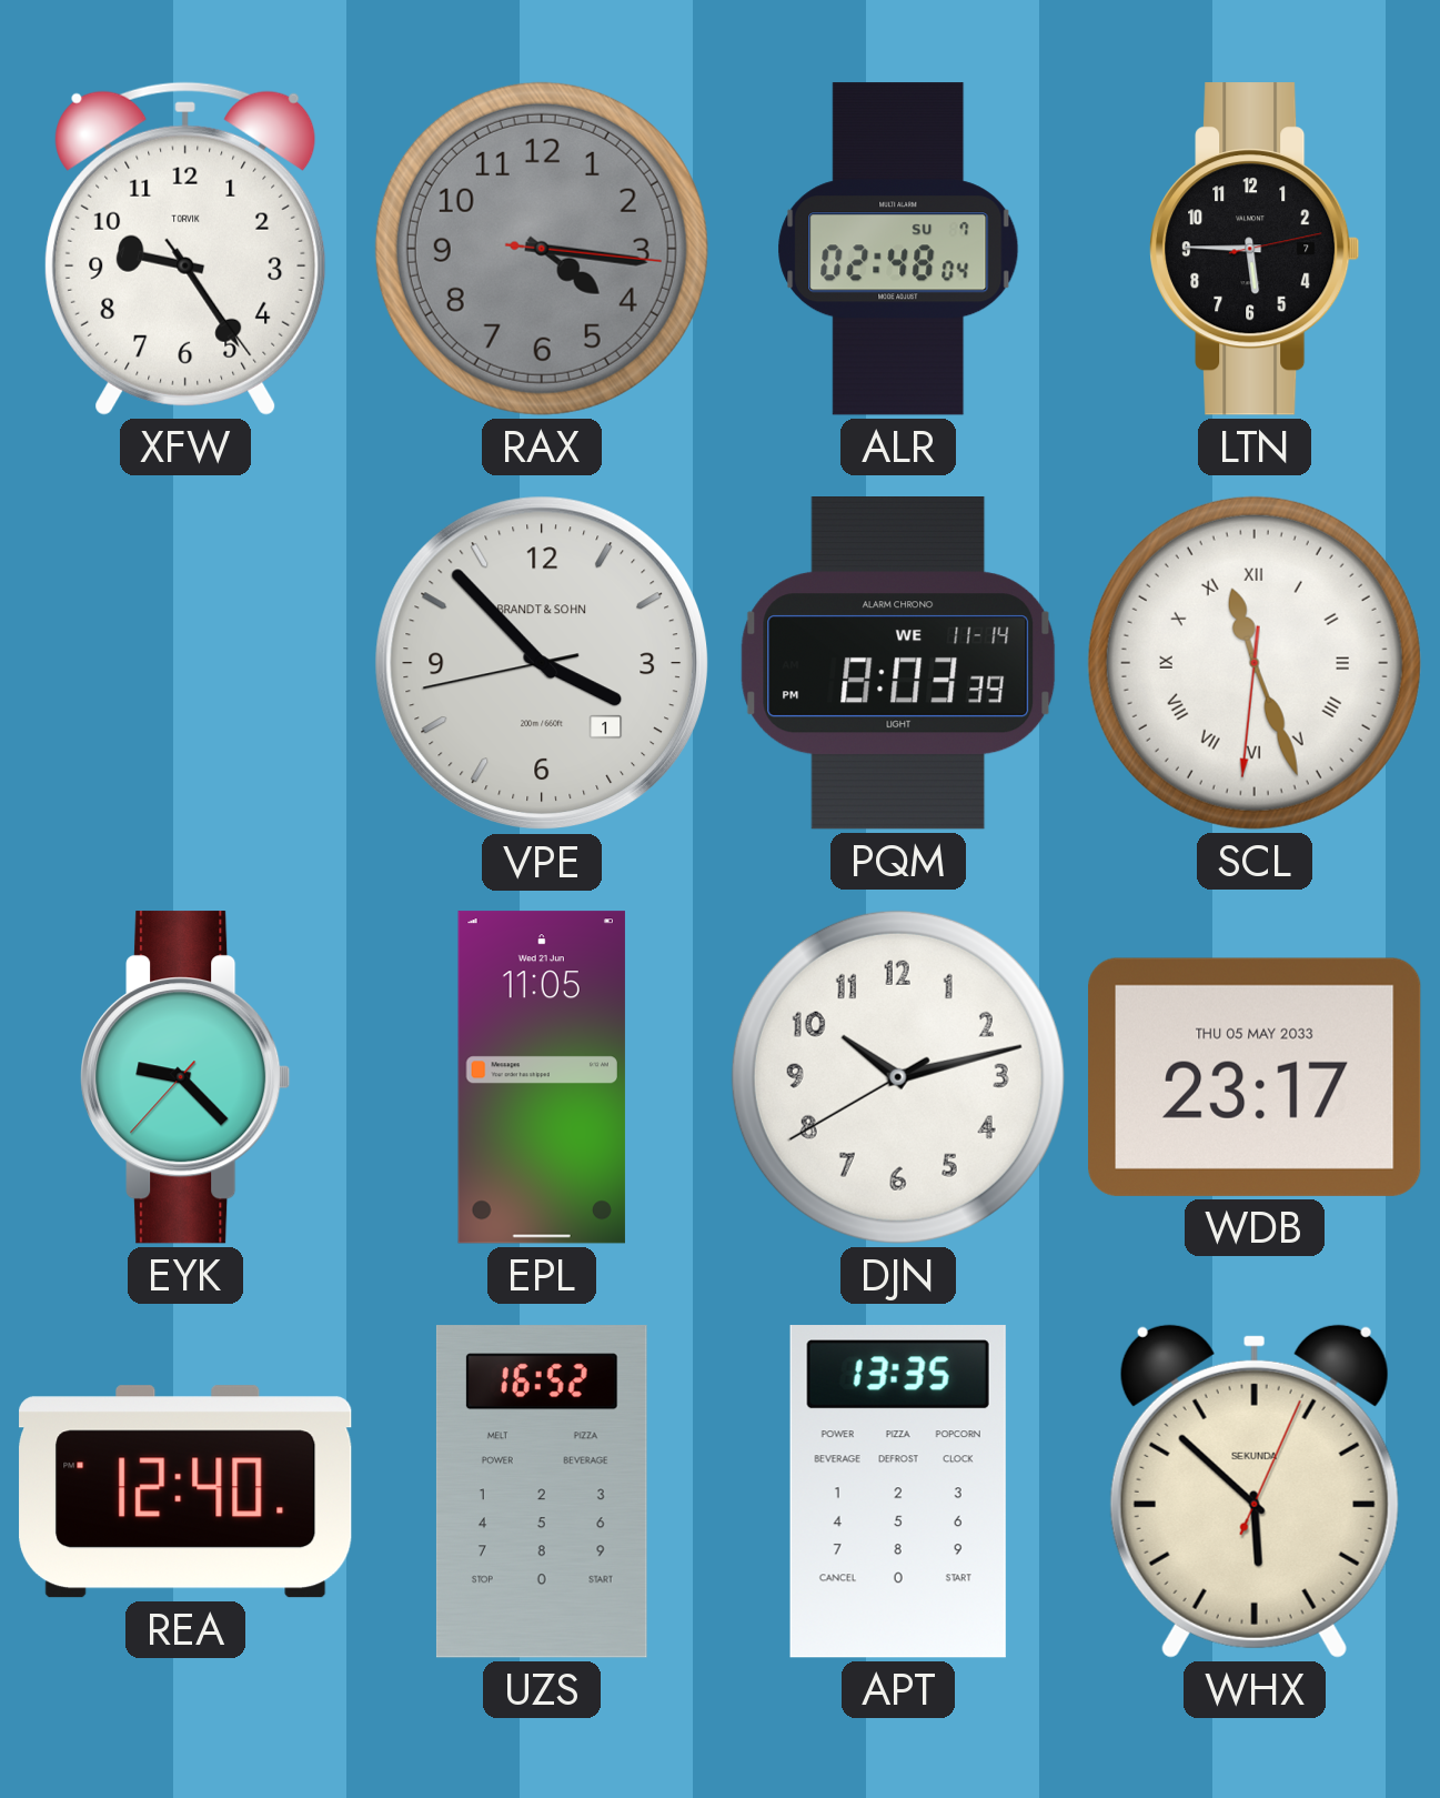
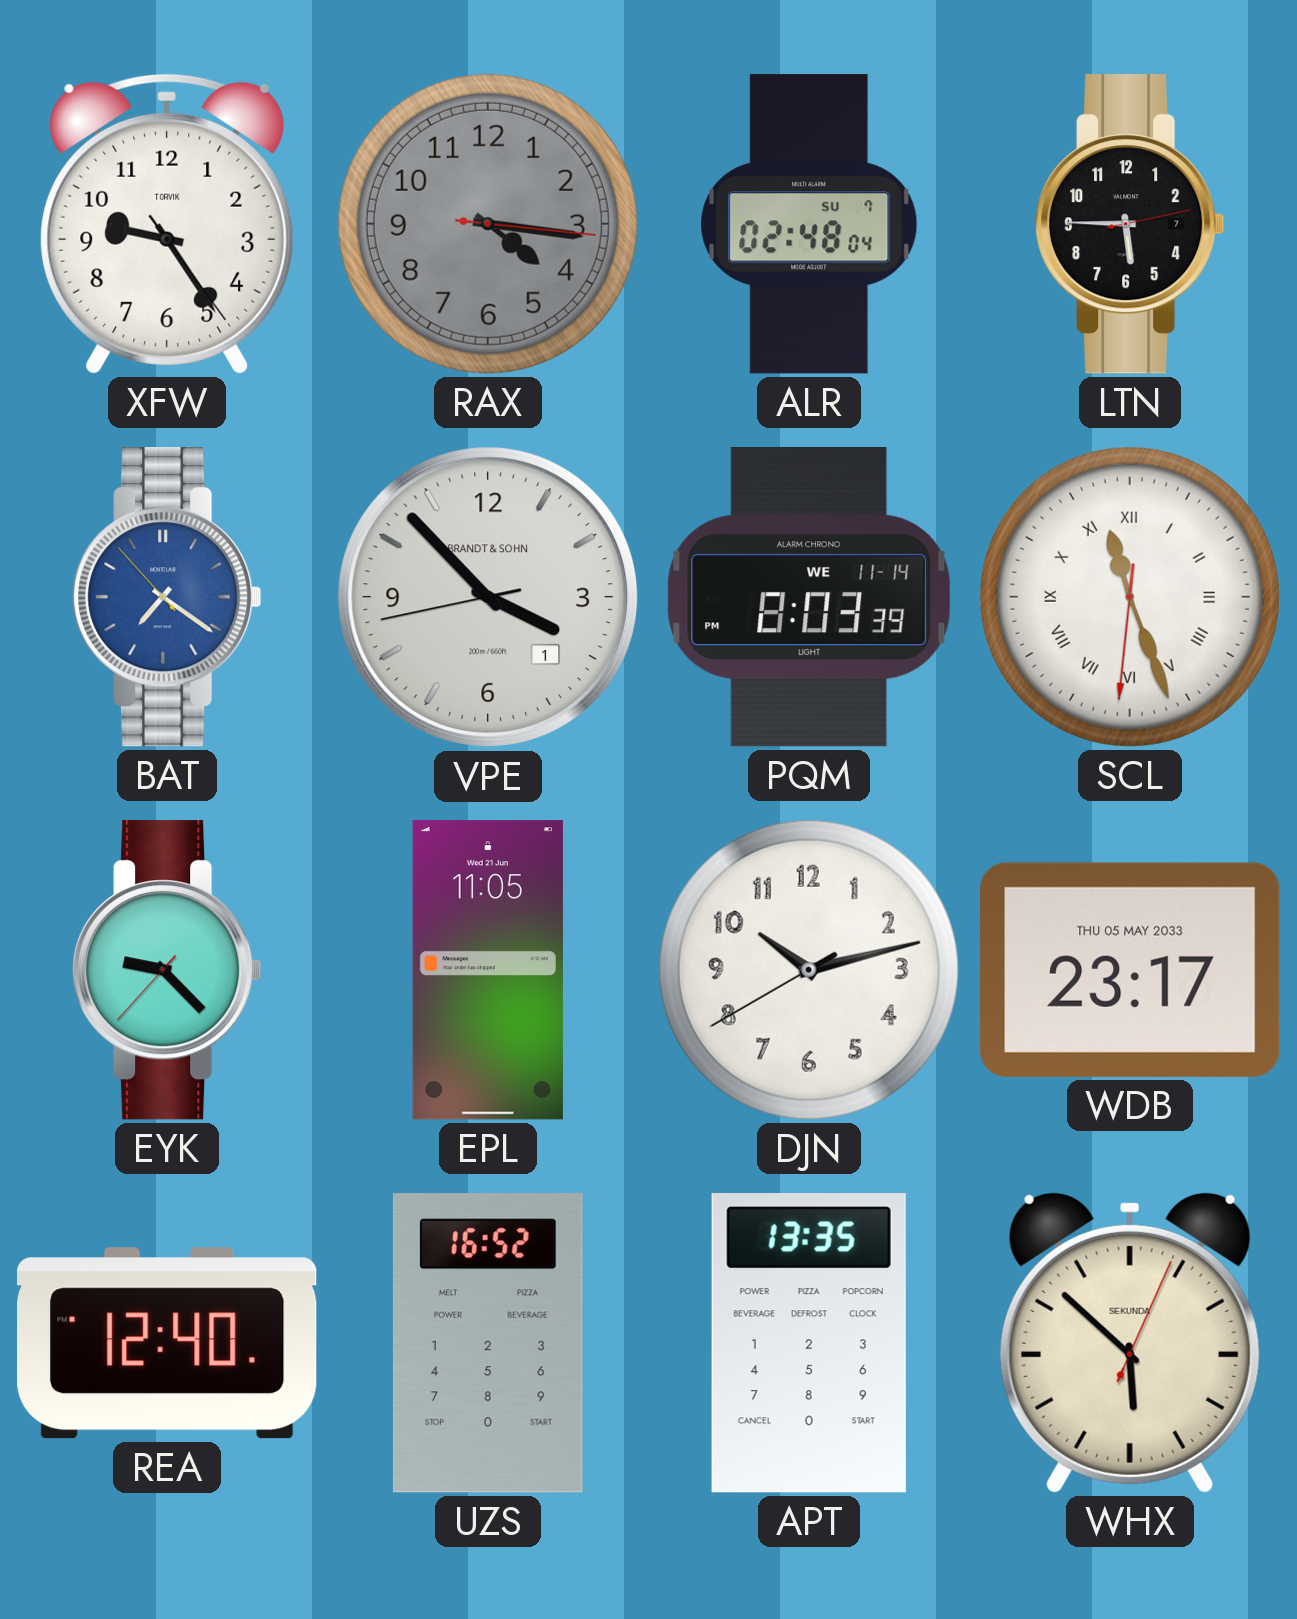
BAT: none -> 7:20
